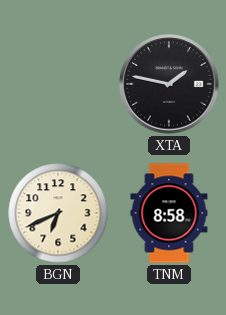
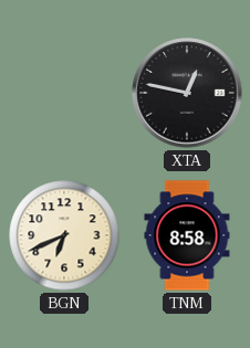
XTA: 1:47 -> 12:47
